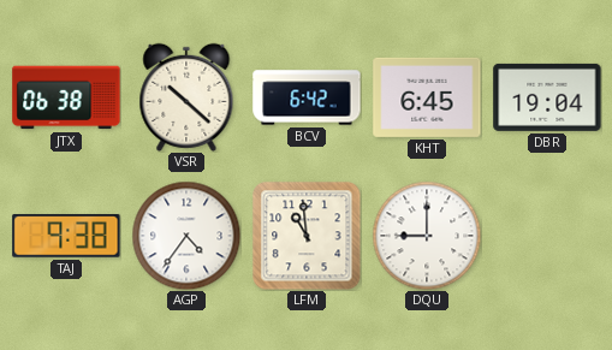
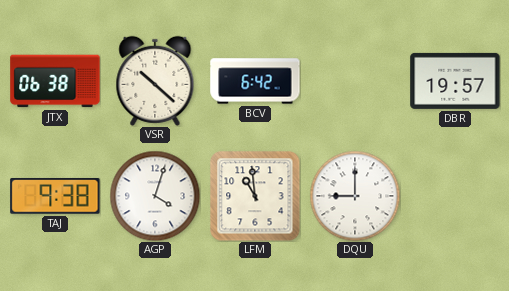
KHT: 6:45 -> none
DBR: 19:04 -> 19:57
AGP: 4:36 -> 4:03
